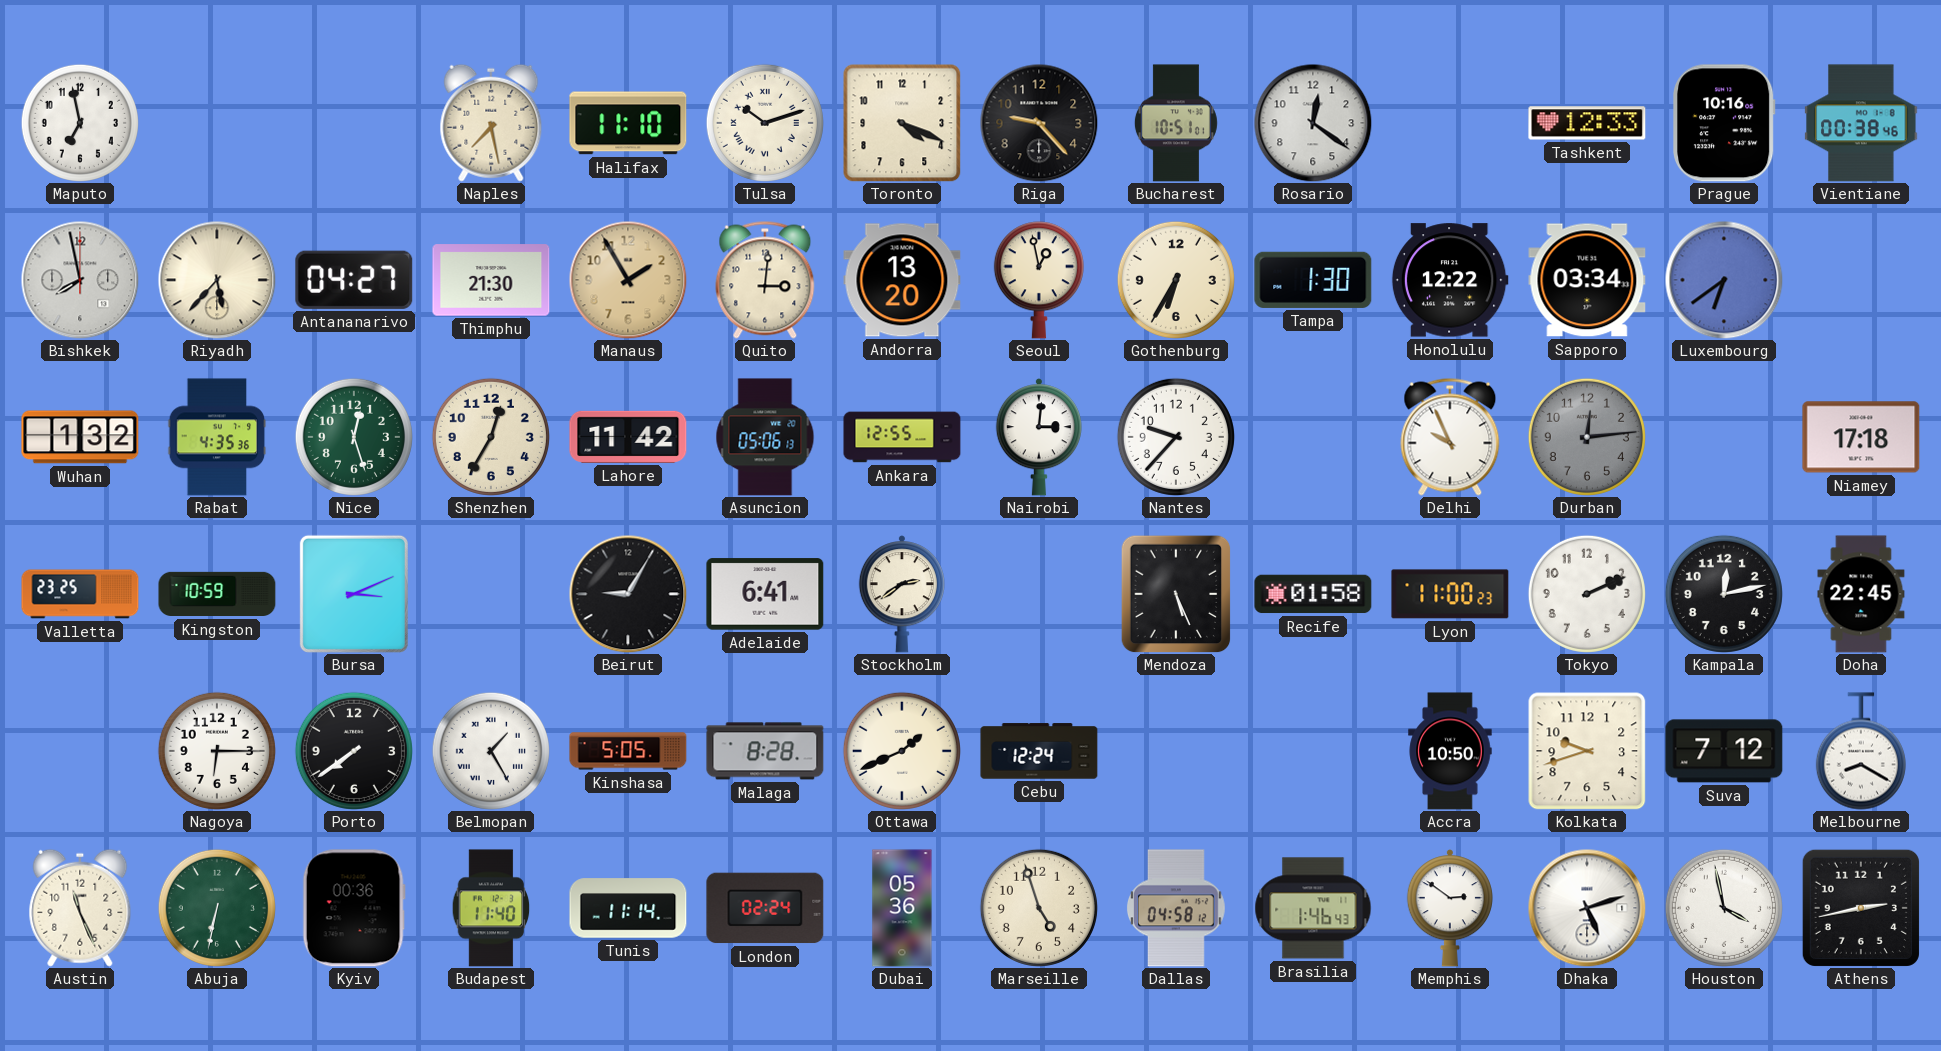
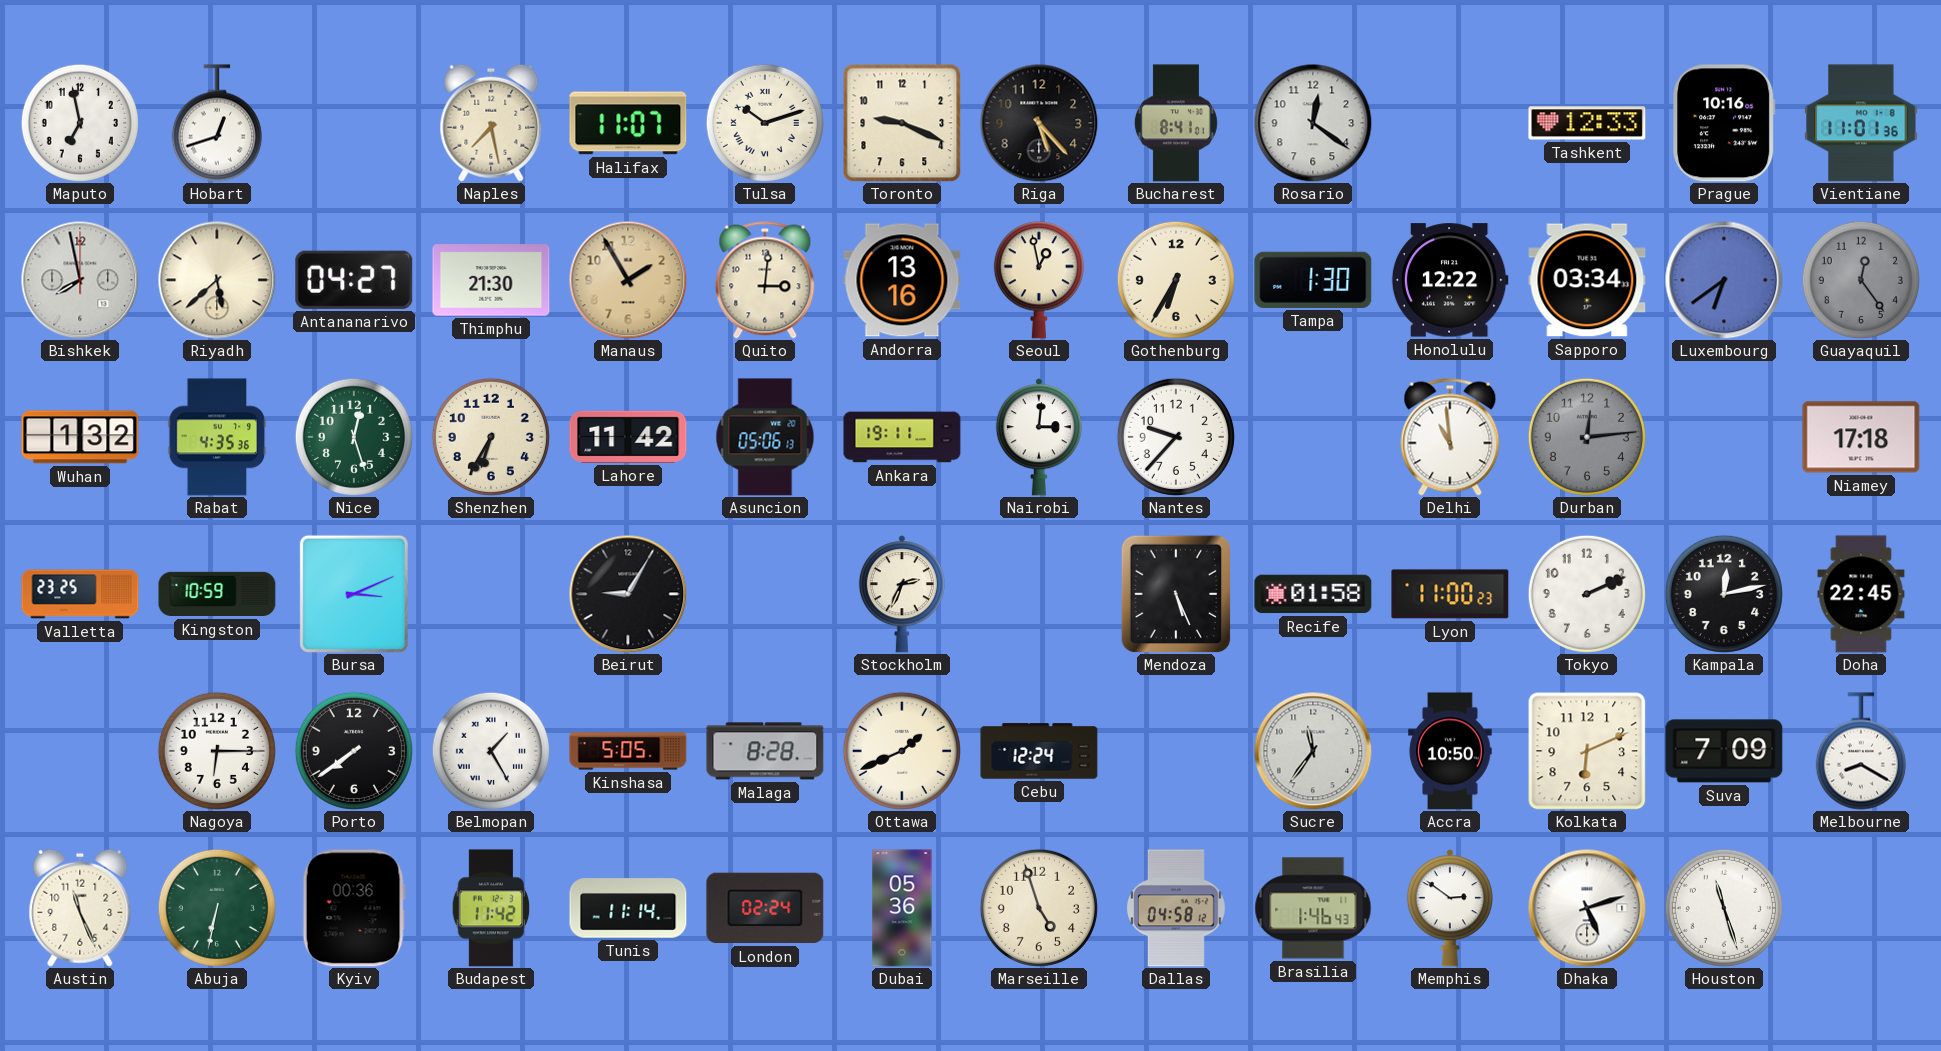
Hobart: none -> 12:42
Halifax: 11:10 -> 11:07
Toronto: 4:19 -> 9:19
Riga: 9:23 -> 5:23
Bucharest: 10:51 -> 8:41
Vientiane: 00:38 -> 11:01
Riyadh: 5:37 -> 5:38
Andorra: 13:20 -> 13:16
Guayaquil: none -> 12:24
Shenzhen: 12:35 -> 6:35
Ankara: 12:55 -> 19:11
Delhi: 9:56 -> 10:59
Adelaide: 6:41 -> none
Stockholm: 2:39 -> 2:34
Sucre: none -> 11:36
Kolkata: 9:42 -> 6:11
Suva: 7:12 -> 7:09
Budapest: 11:40 -> 11:42
Houston: 3:58 -> 11:27
Athens: 2:43 -> none
